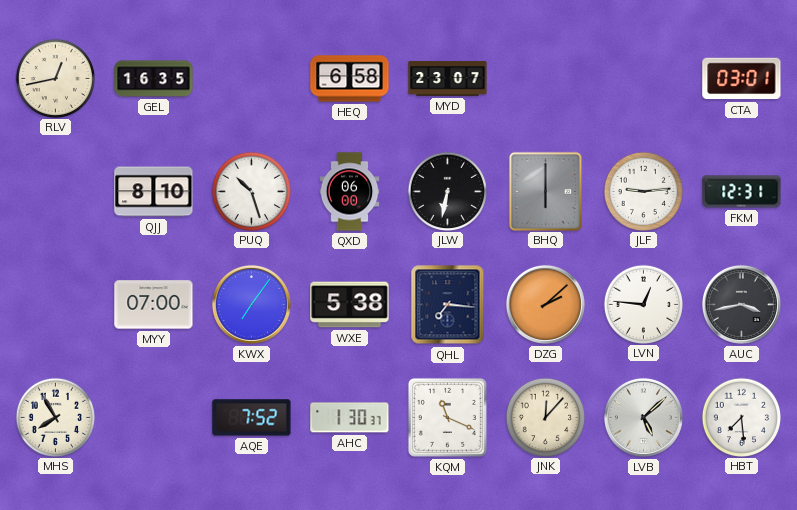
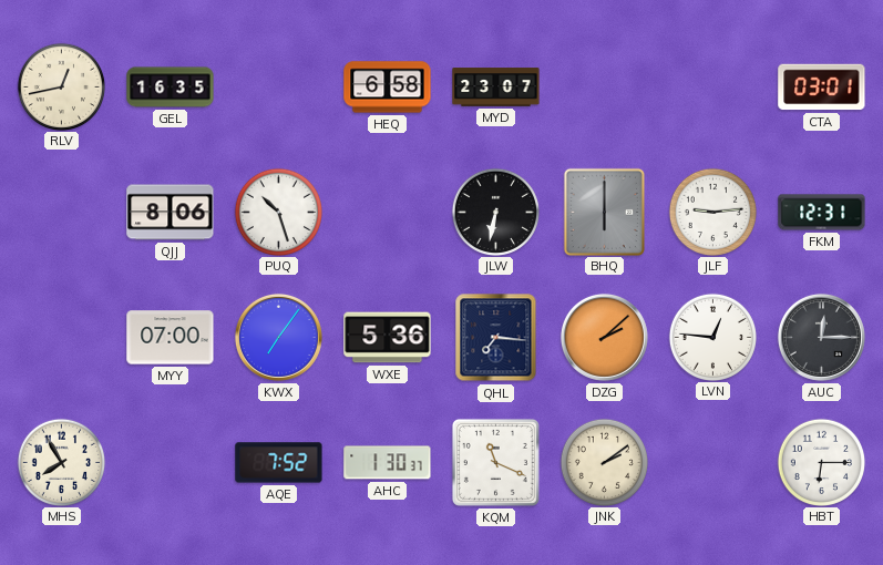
QJJ: 8:10 -> 8:06
QXD: 06:00 -> none
WXE: 5:38 -> 5:36
AUC: 3:43 -> 12:15
JNK: 12:07 -> 2:09
LVB: 5:08 -> none
HBT: 7:29 -> 6:15
